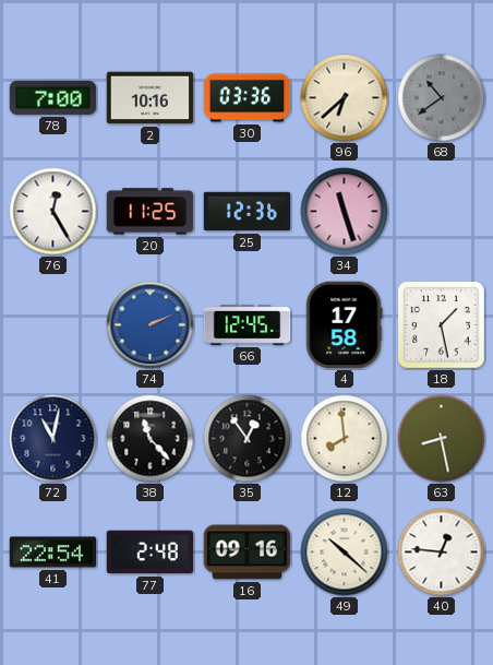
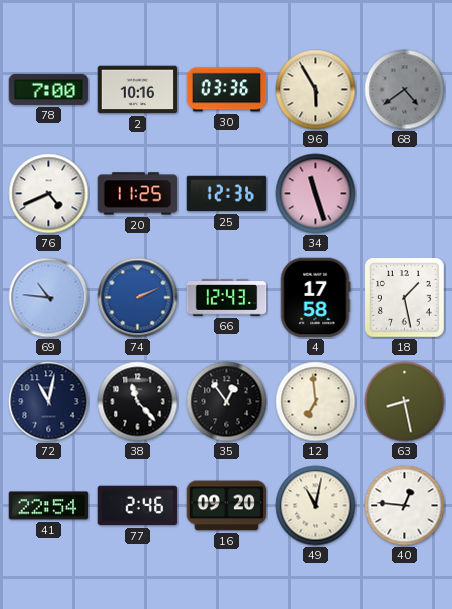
96: 6:38 -> 5:55
68: 10:39 -> 4:39
76: 12:25 -> 4:41
69: none -> 10:46
66: 12:45 -> 12:43
12: 7:59 -> 6:59
77: 2:48 -> 2:46
16: 09:16 -> 09:20
49: 10:22 -> 11:02
